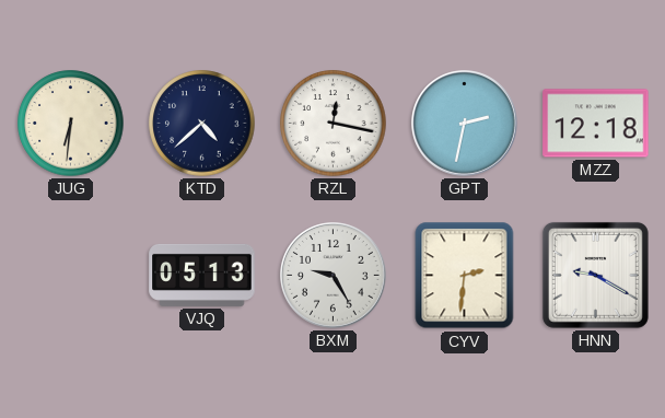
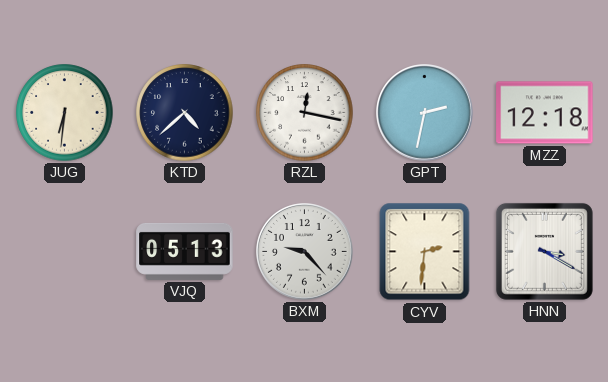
BXM: 9:25 -> 9:23
HNN: 9:20 -> 3:20
